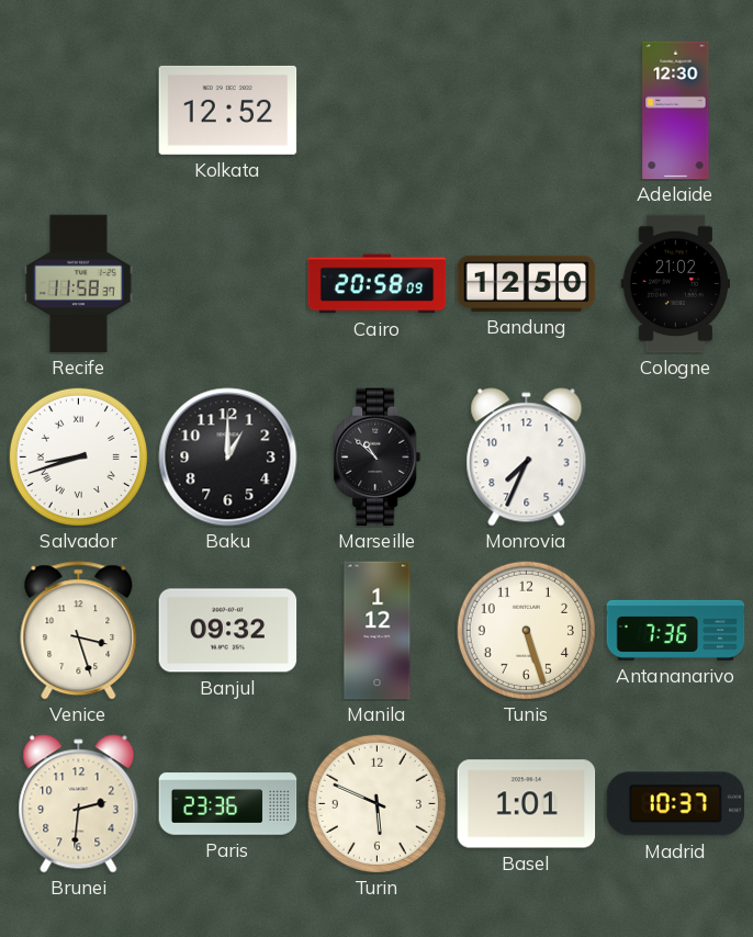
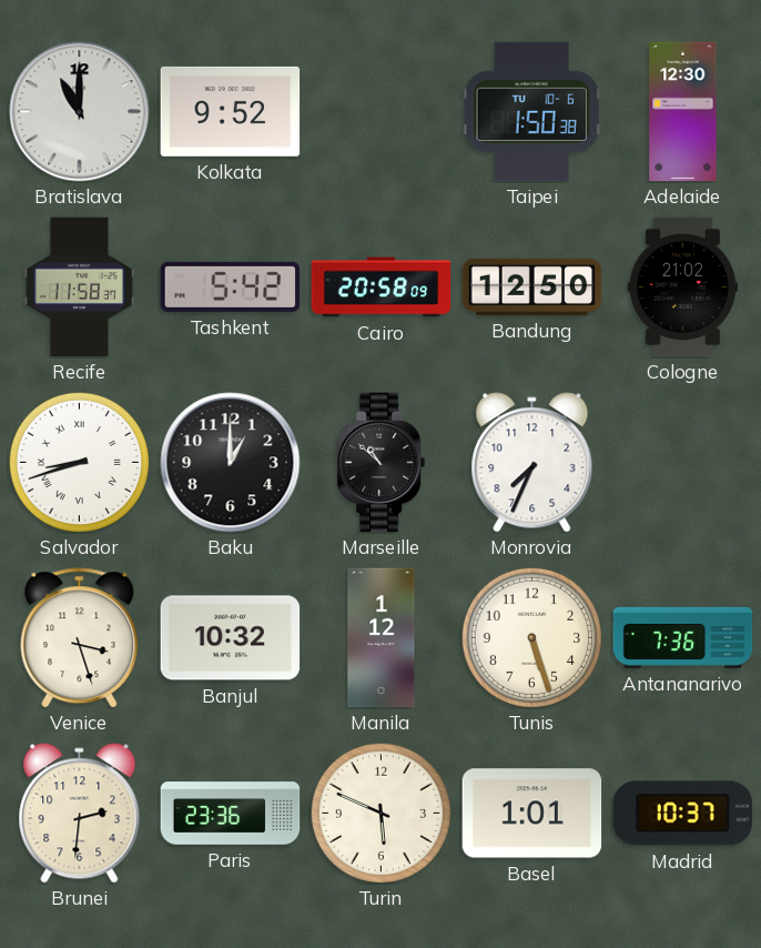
Bratislava: none -> 11:00
Kolkata: 12:52 -> 9:52
Taipei: none -> 1:50
Tashkent: none -> 5:42
Banjul: 09:32 -> 10:32
